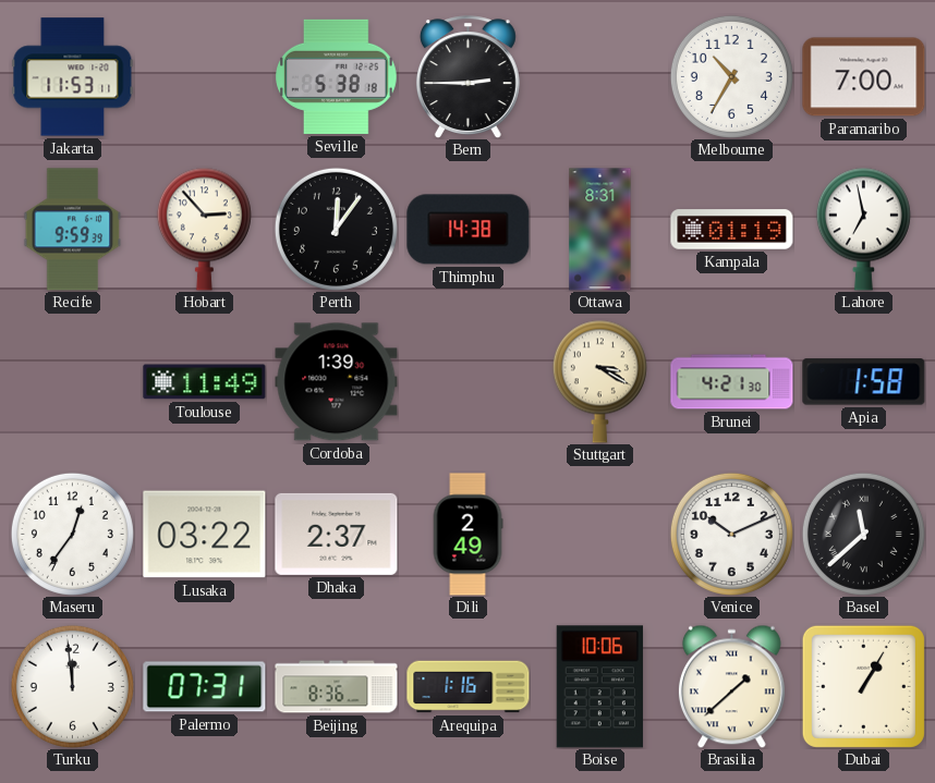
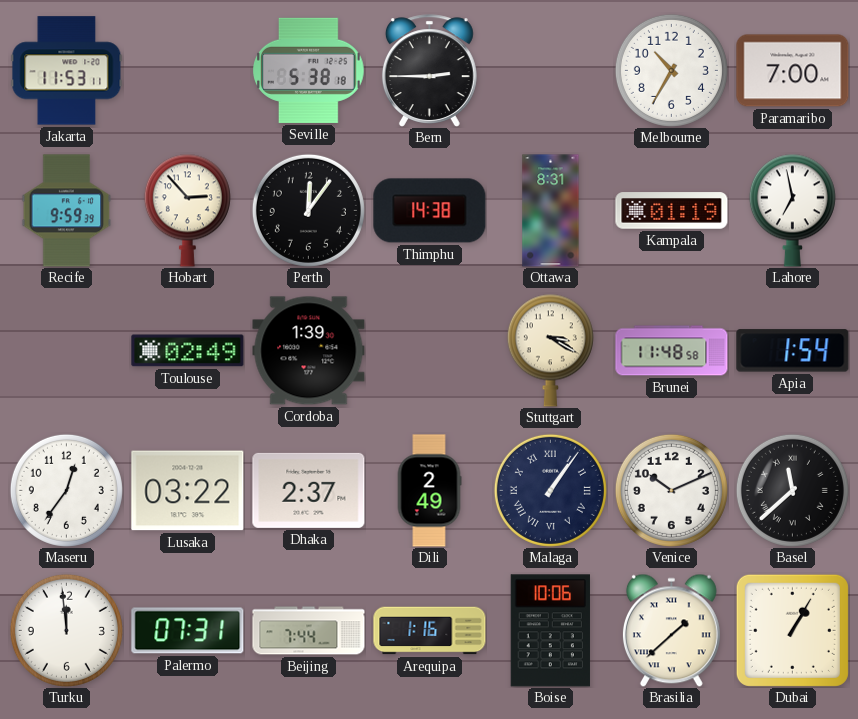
Toulouse: 11:49 -> 02:49
Brunei: 4:21 -> 11:48
Apia: 1:58 -> 1:54
Malaga: none -> 1:06
Beijing: 8:36 -> 7:44
